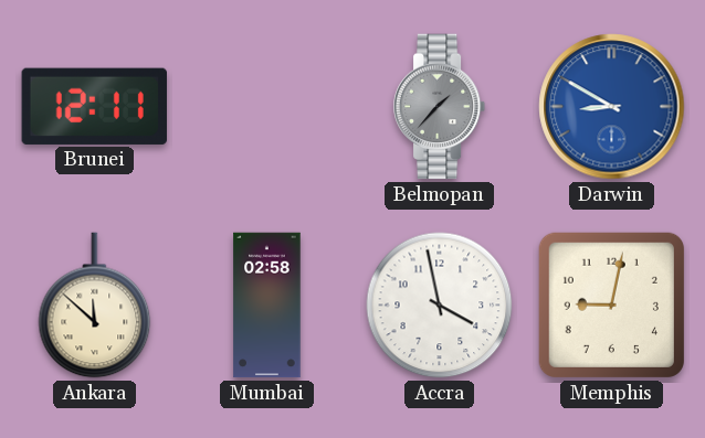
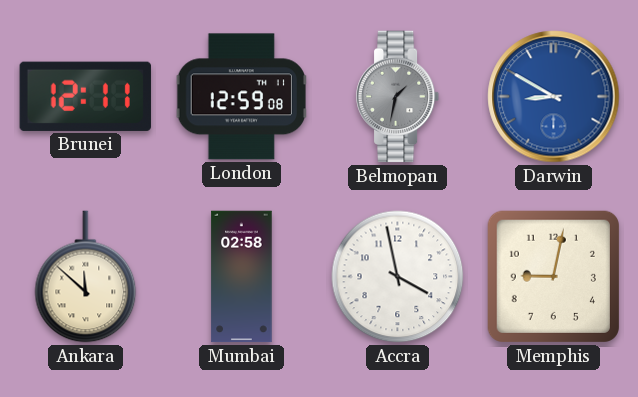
London: none -> 12:59
Belmopan: 1:37 -> 1:32
